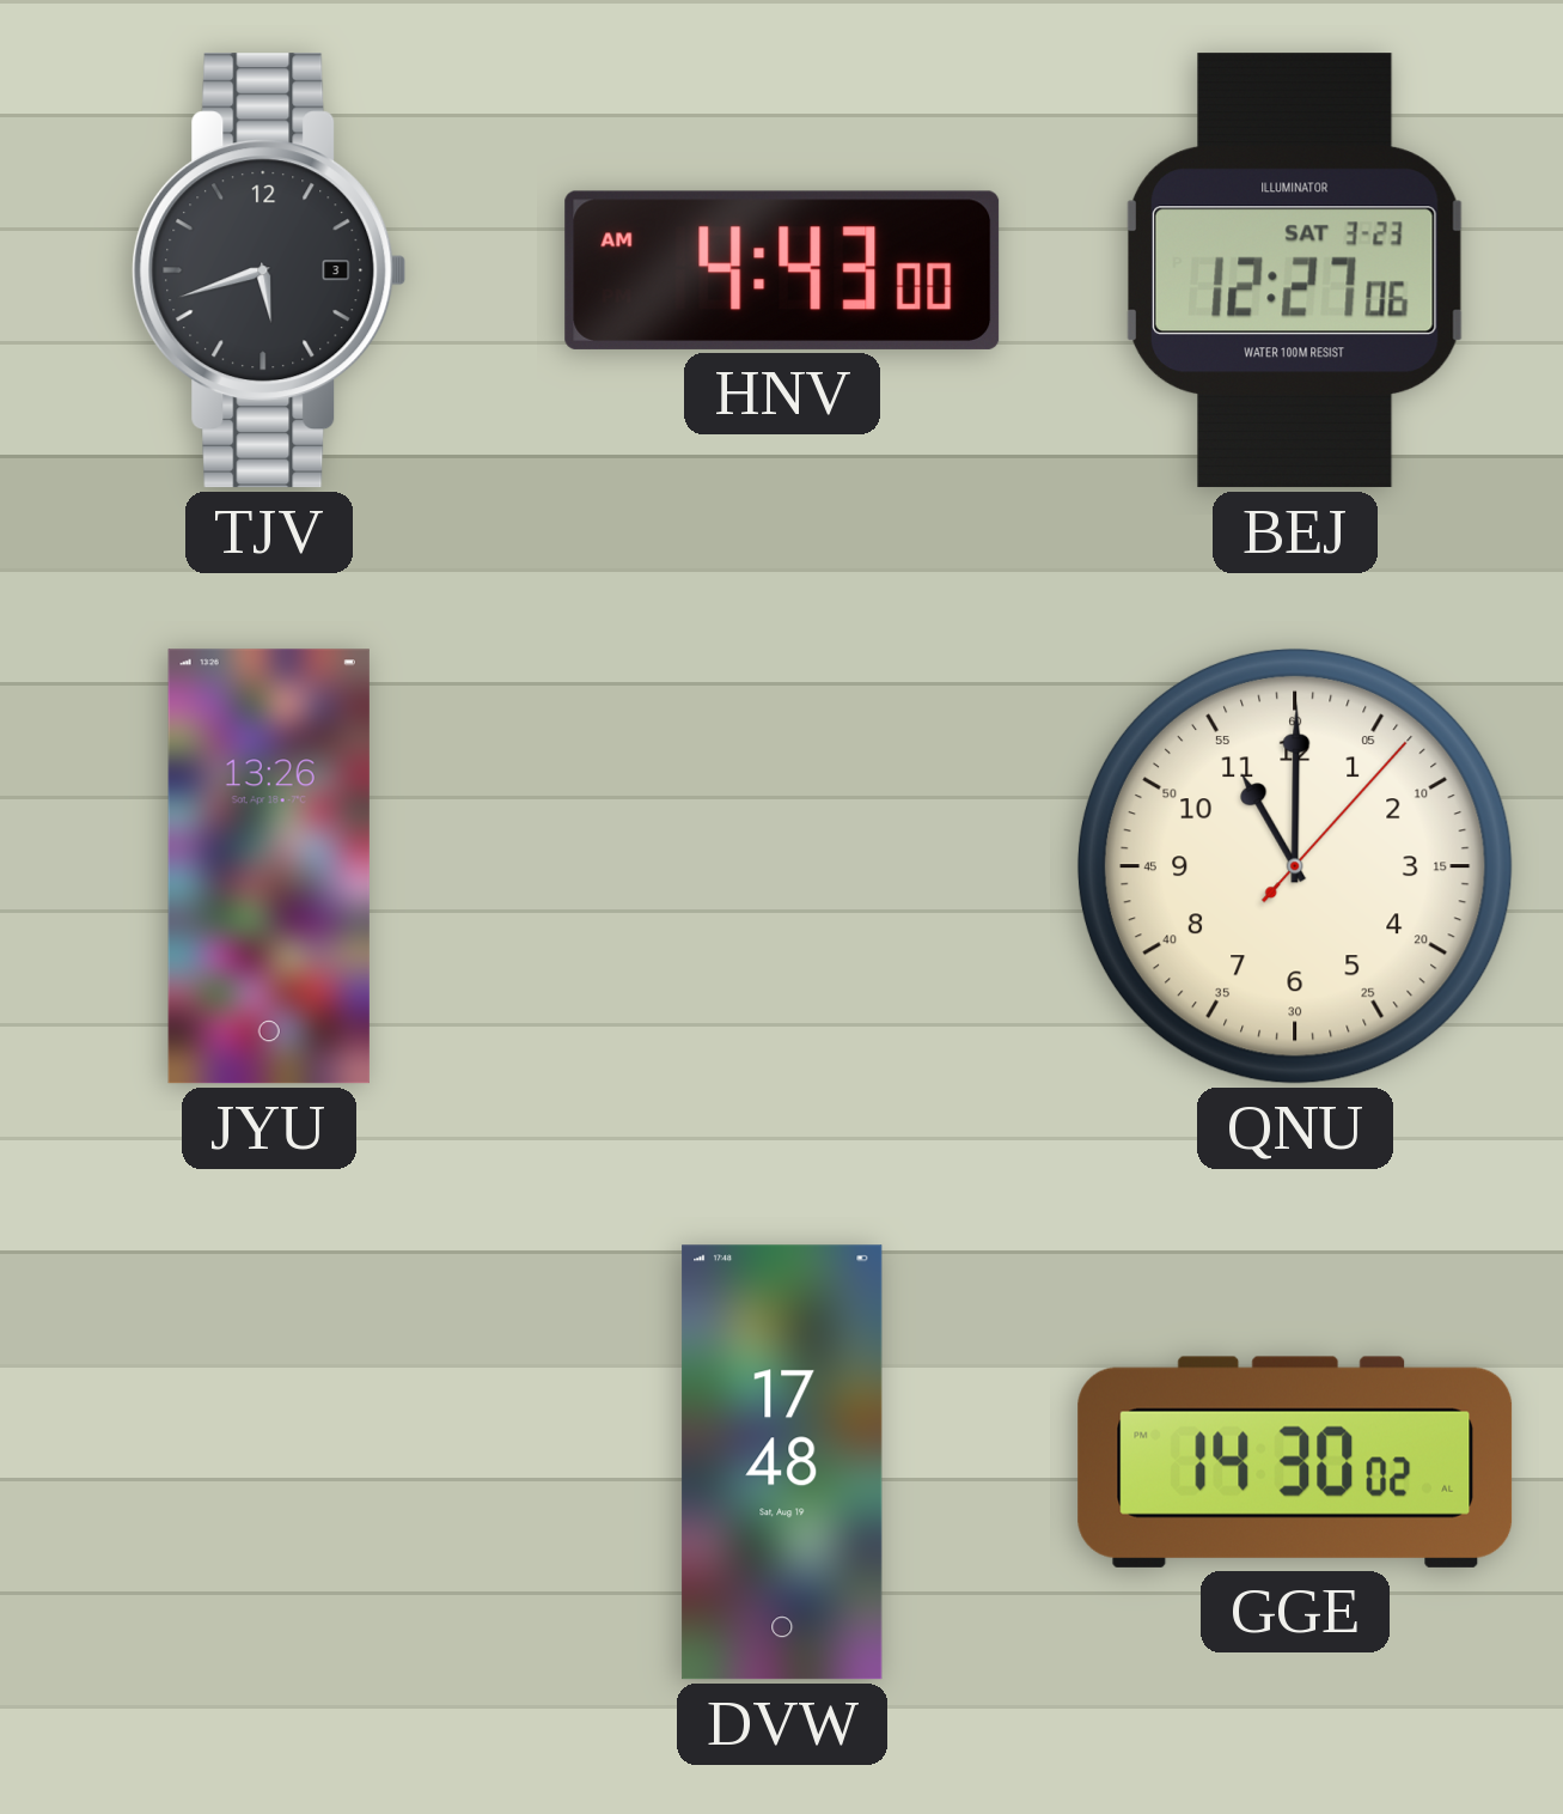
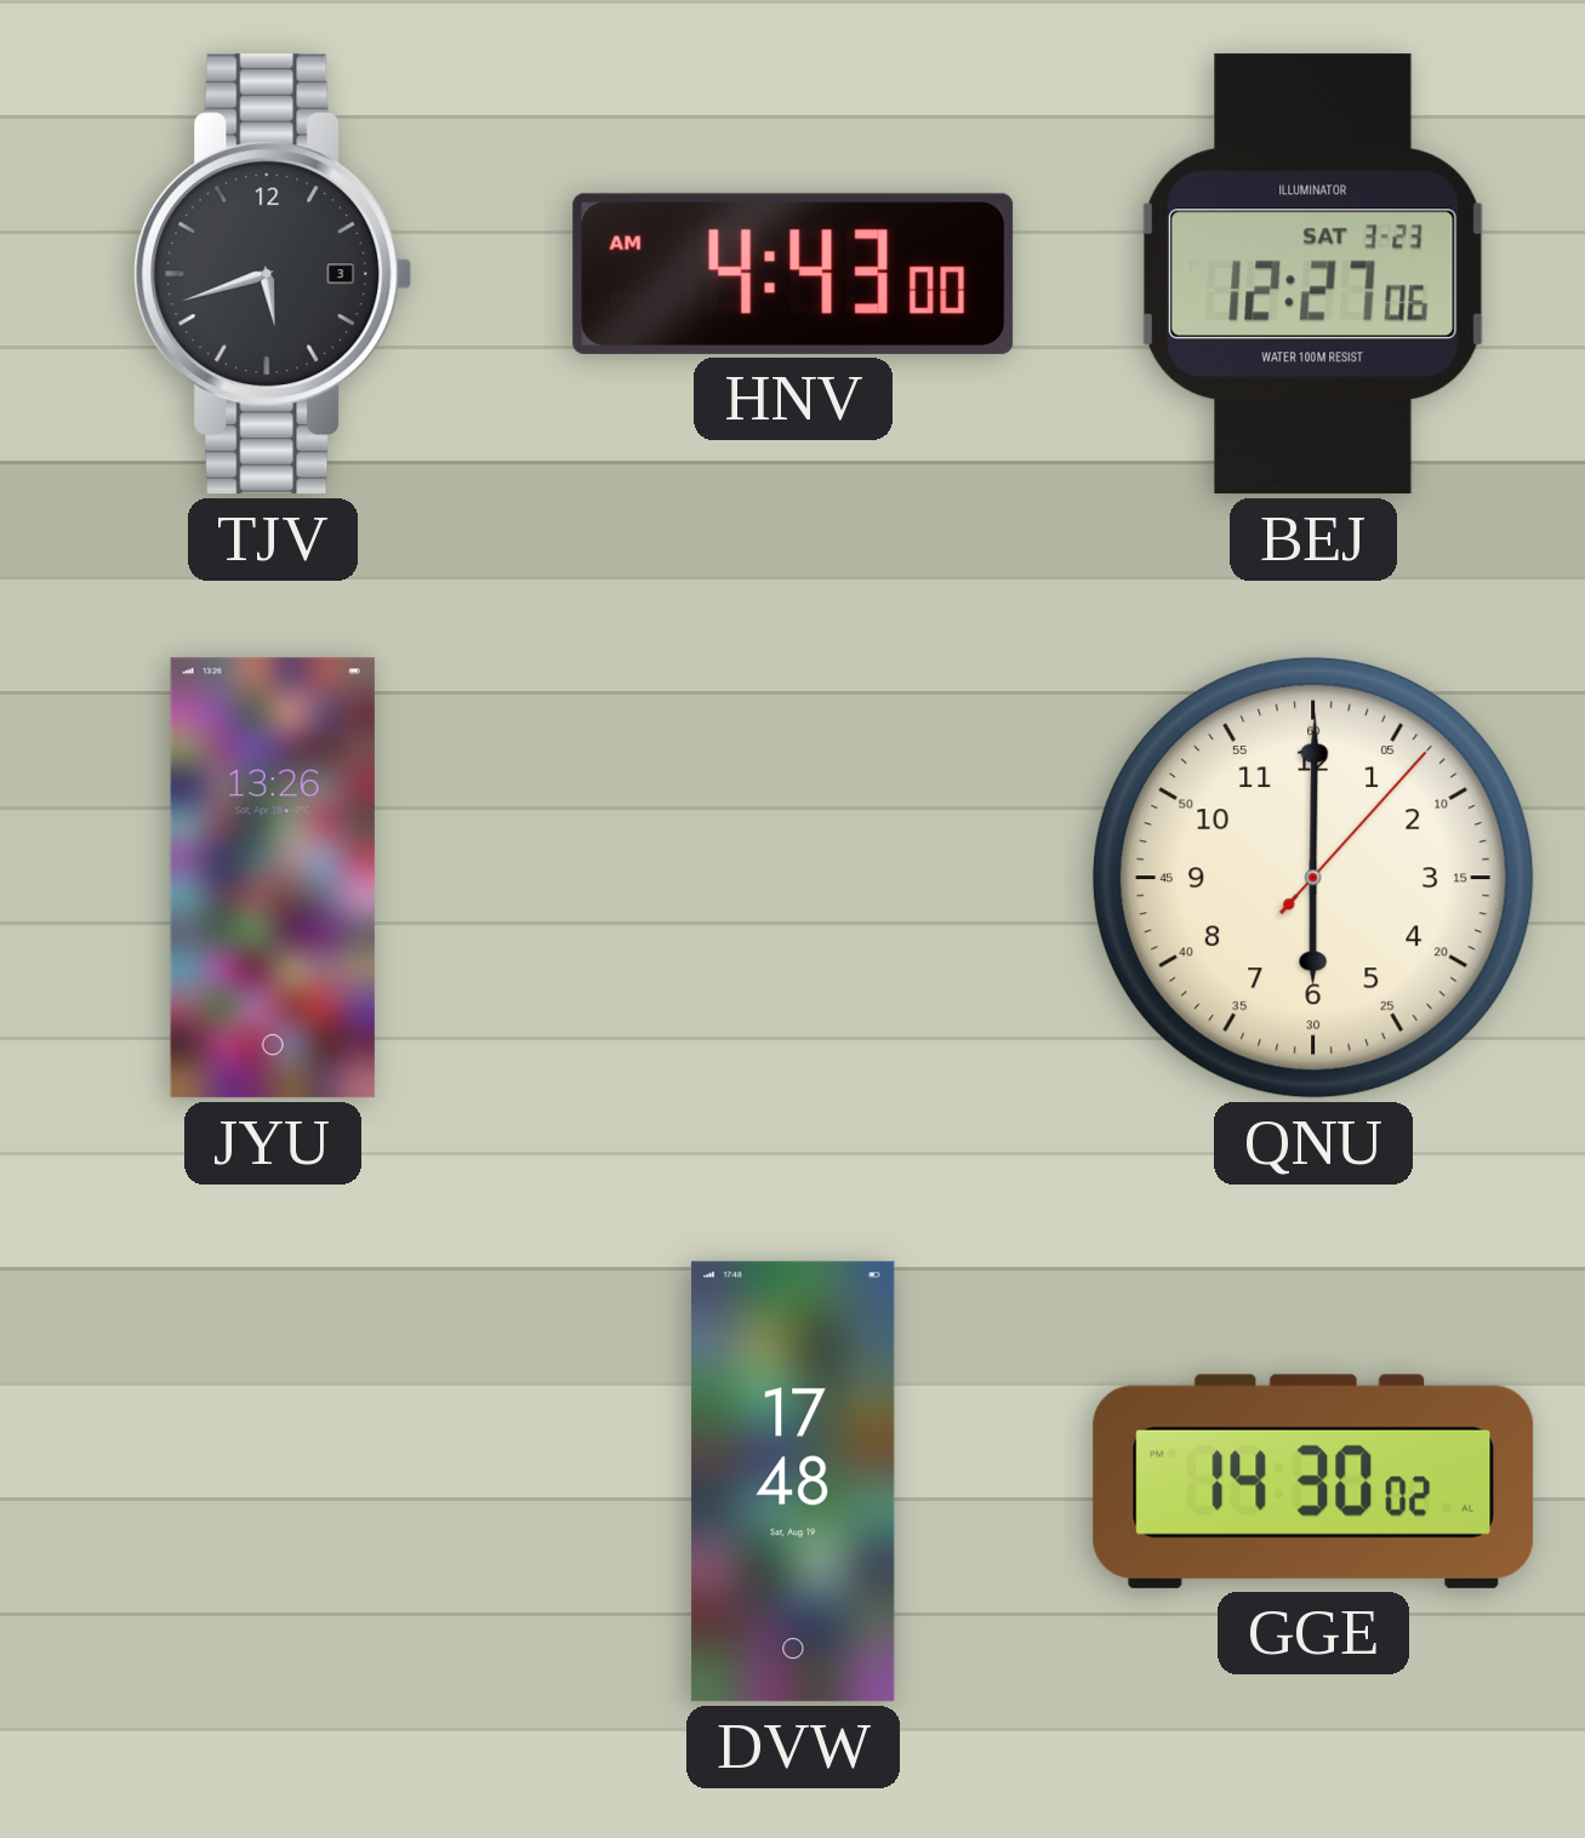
QNU: 11:00 -> 6:00
